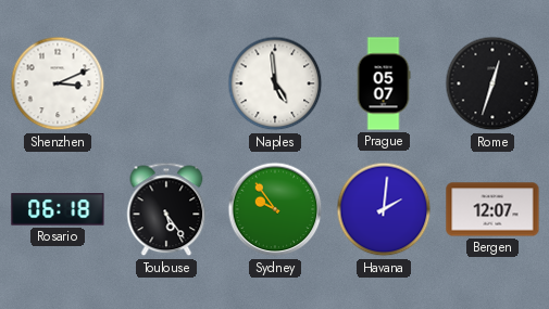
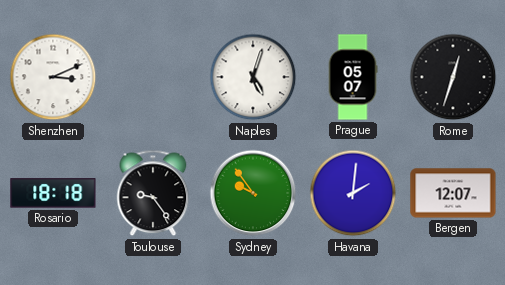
Naples: 4:59 -> 5:03
Rosario: 06:18 -> 18:18
Toulouse: 5:24 -> 9:24
